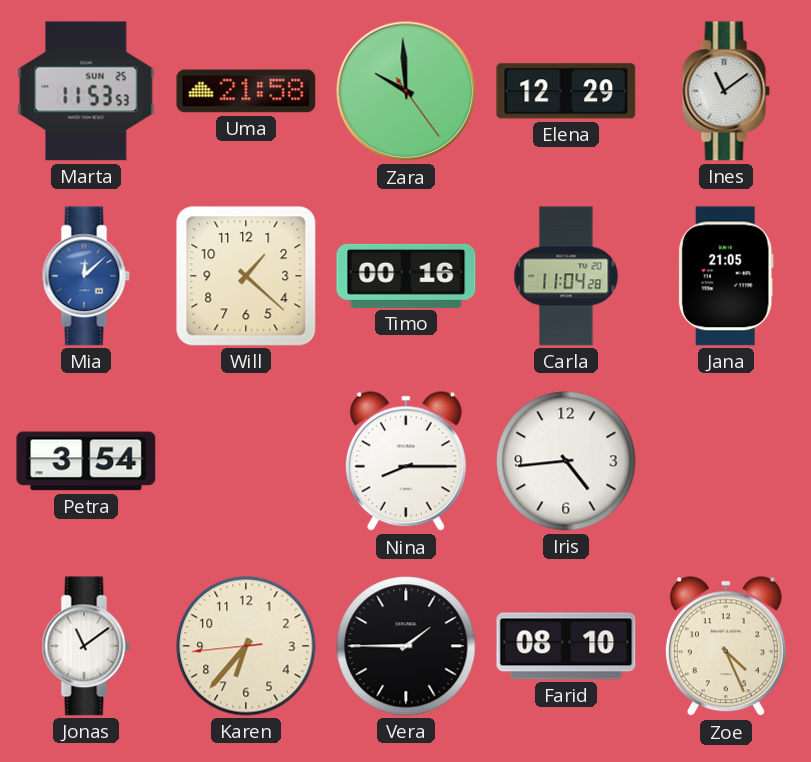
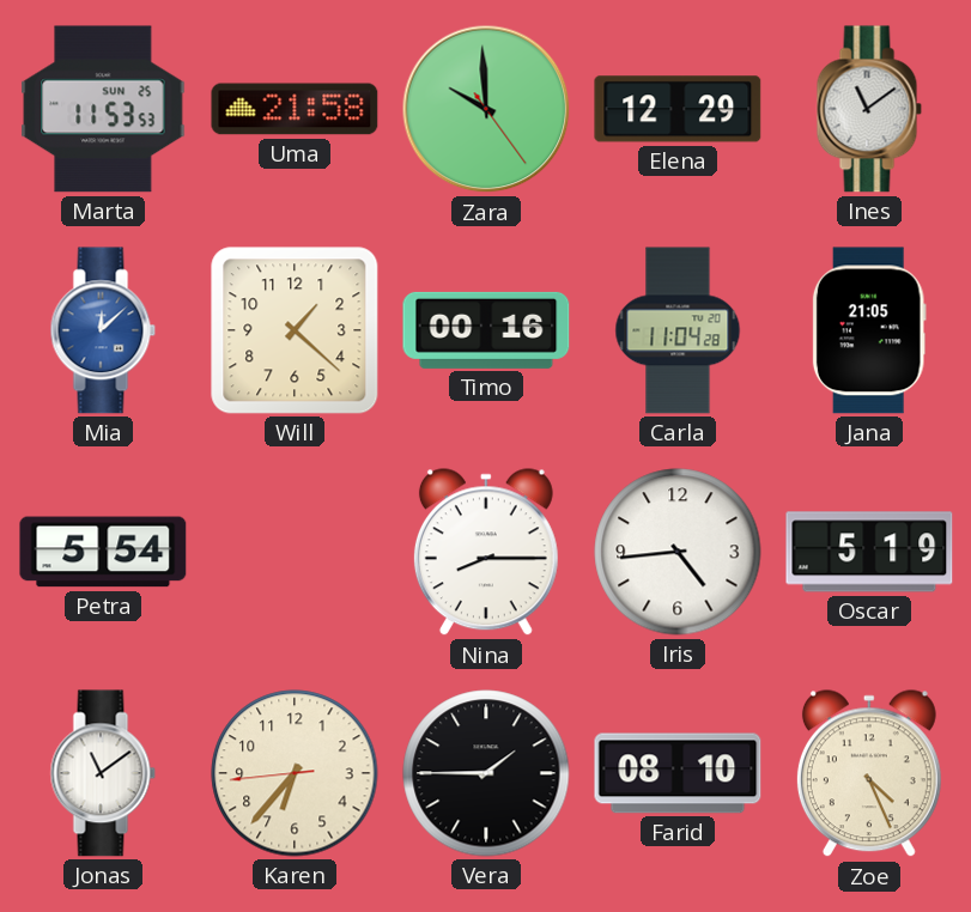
Petra: 3:54 -> 5:54
Oscar: none -> 5:19
